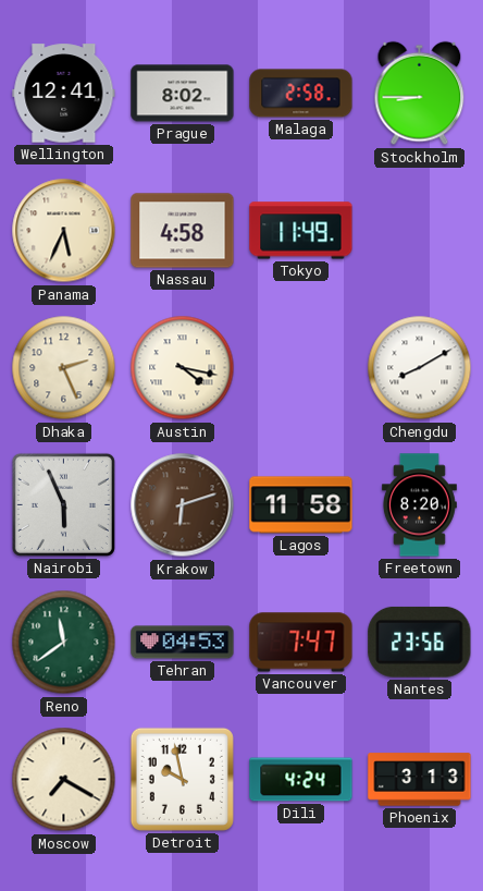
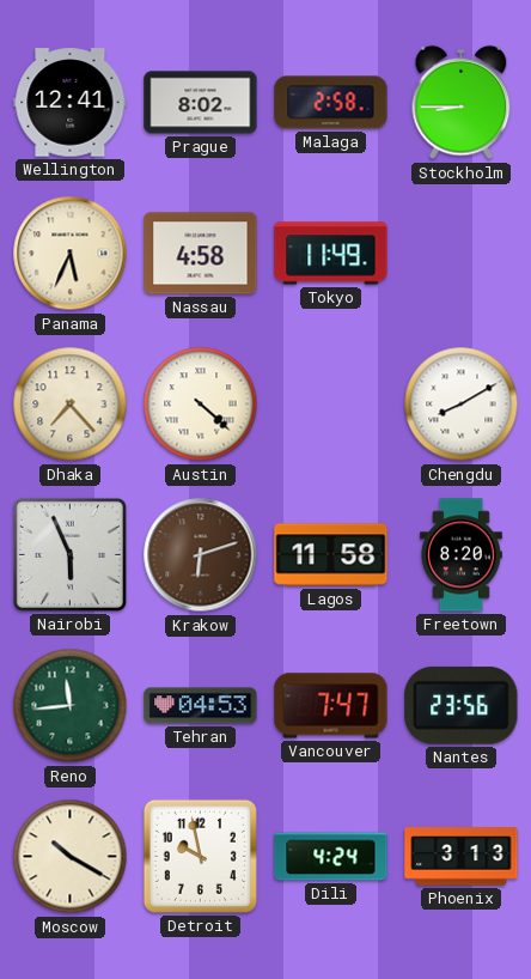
Dhaka: 2:26 -> 7:23
Austin: 4:17 -> 4:22
Reno: 11:39 -> 11:44
Moscow: 7:20 -> 10:20
